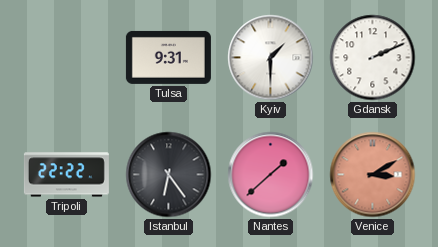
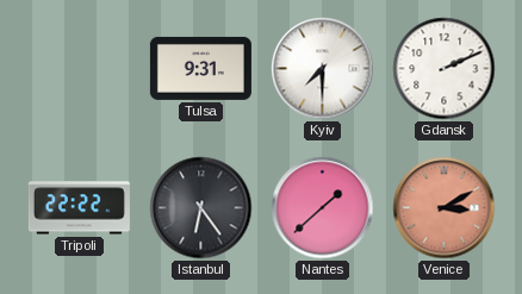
Kyiv: 1:30 -> 7:30
